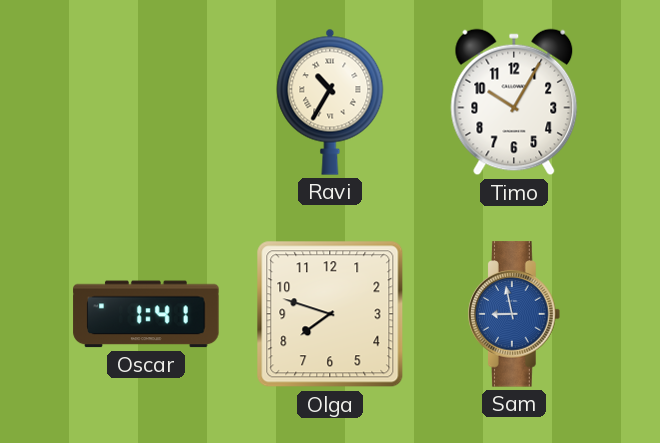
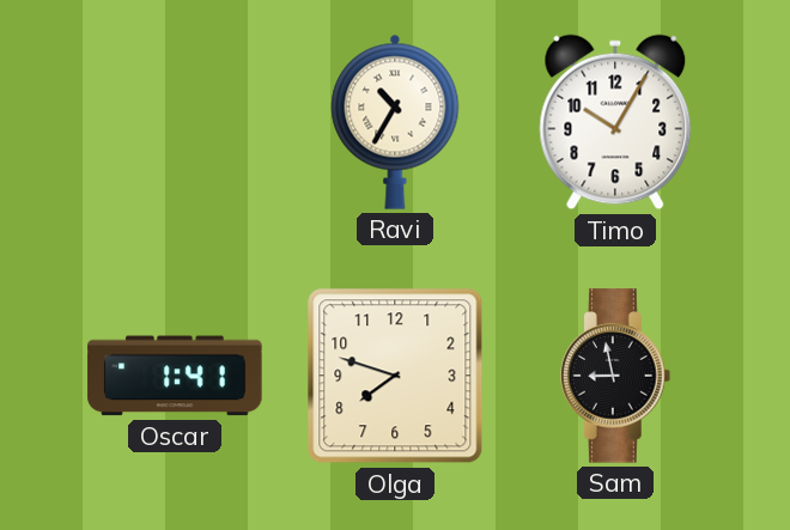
Sam dial: blue -> black
